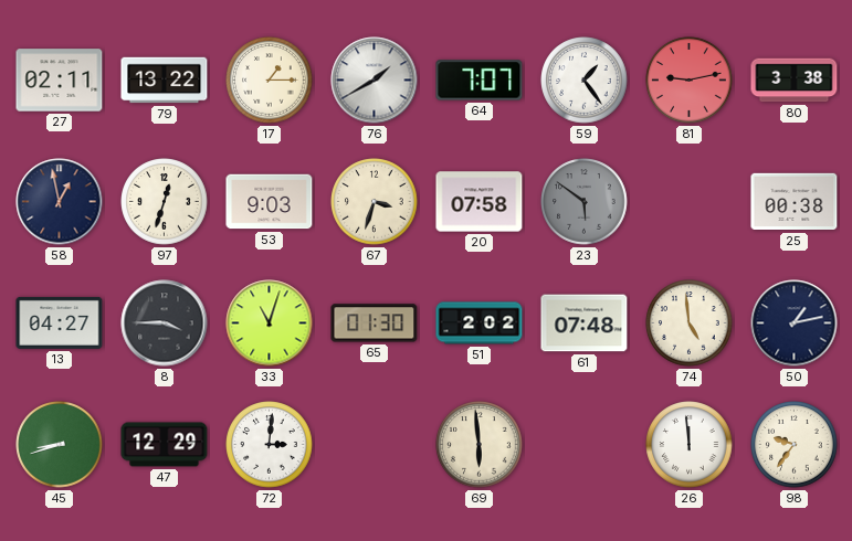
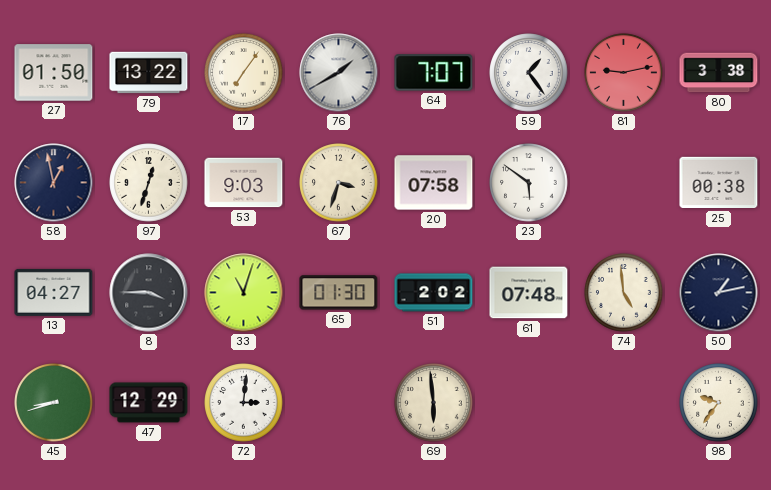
27: 02:11 -> 01:50
17: 1:15 -> 7:06
23 dial: grey -> white
26: 11:59 -> none
